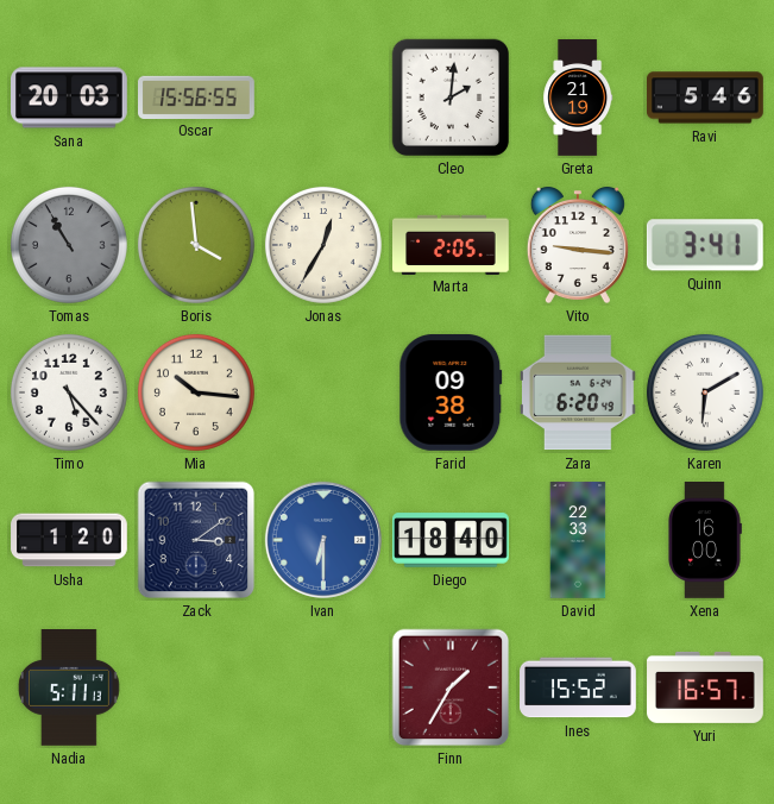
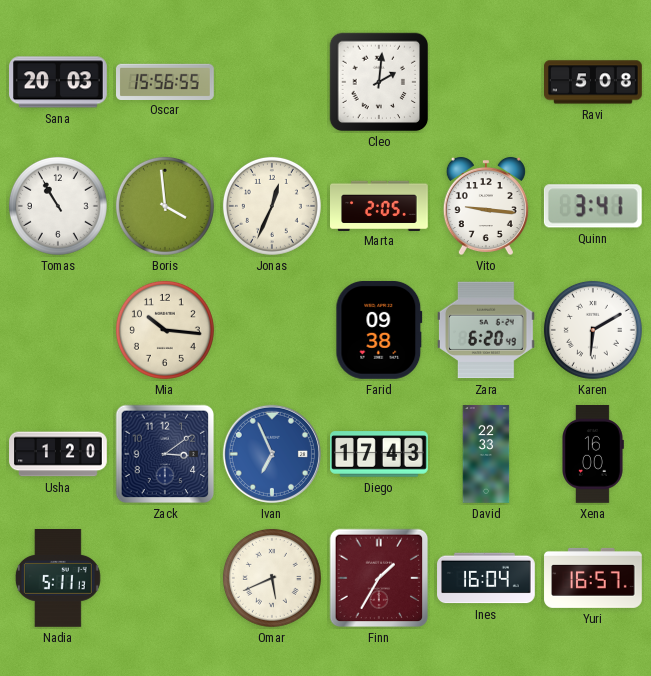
Greta: 21:19 -> none
Ravi: 5:46 -> 5:08
Tomas dial: grey -> white
Jonas: 12:35 -> 12:34
Timo: 5:23 -> none
Ivan: 6:30 -> 6:56
Diego: 18:40 -> 17:43
Omar: none -> 5:41
Ines: 15:52 -> 16:04
